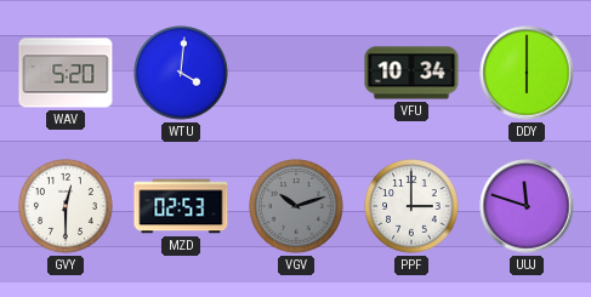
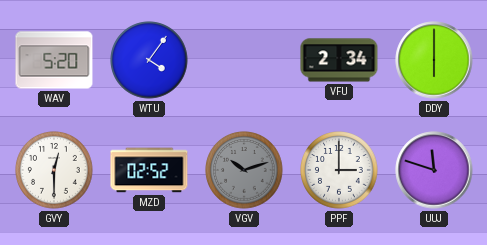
WTU: 4:01 -> 4:06
VFU: 10:34 -> 2:34
MZD: 02:53 -> 02:52
